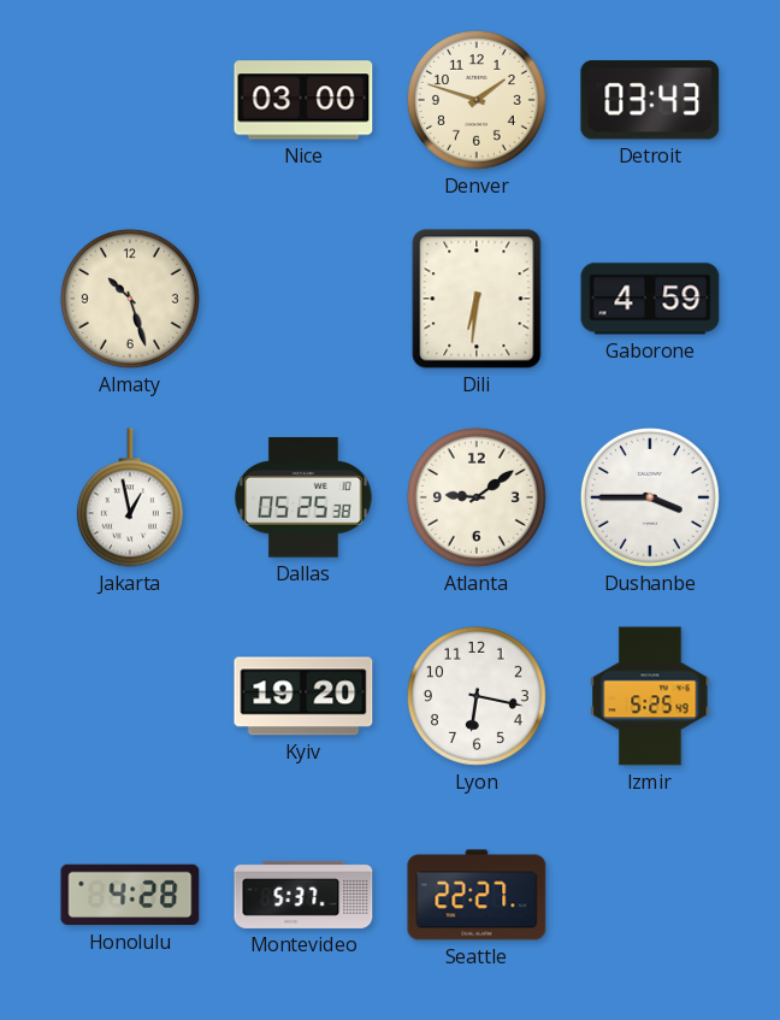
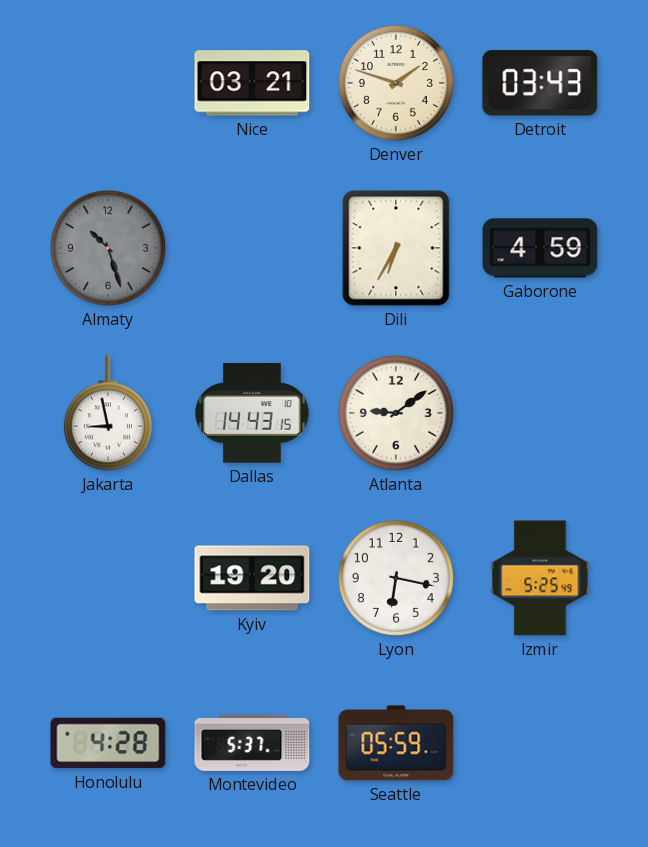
Nice: 03:00 -> 03:21
Almaty dial: cream -> grey
Dili: 6:31 -> 6:35
Jakarta: 12:58 -> 8:58
Dallas: 05:25 -> 14:43
Dushanbe: 3:45 -> none
Seattle: 22:27 -> 05:59
